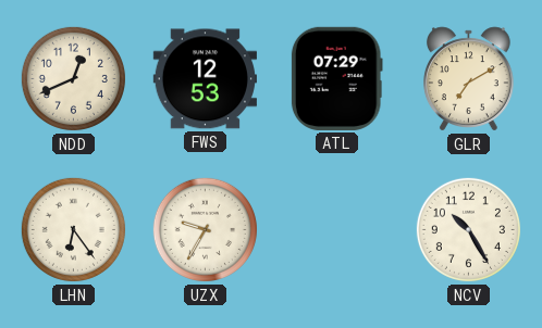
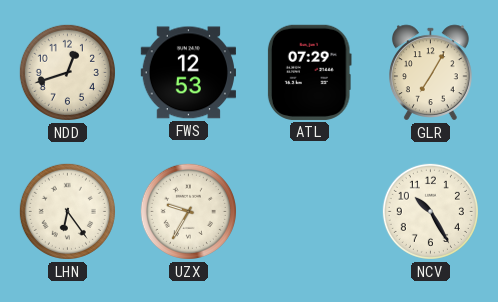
NDD: 12:41 -> 12:42
GLR: 7:10 -> 7:05
